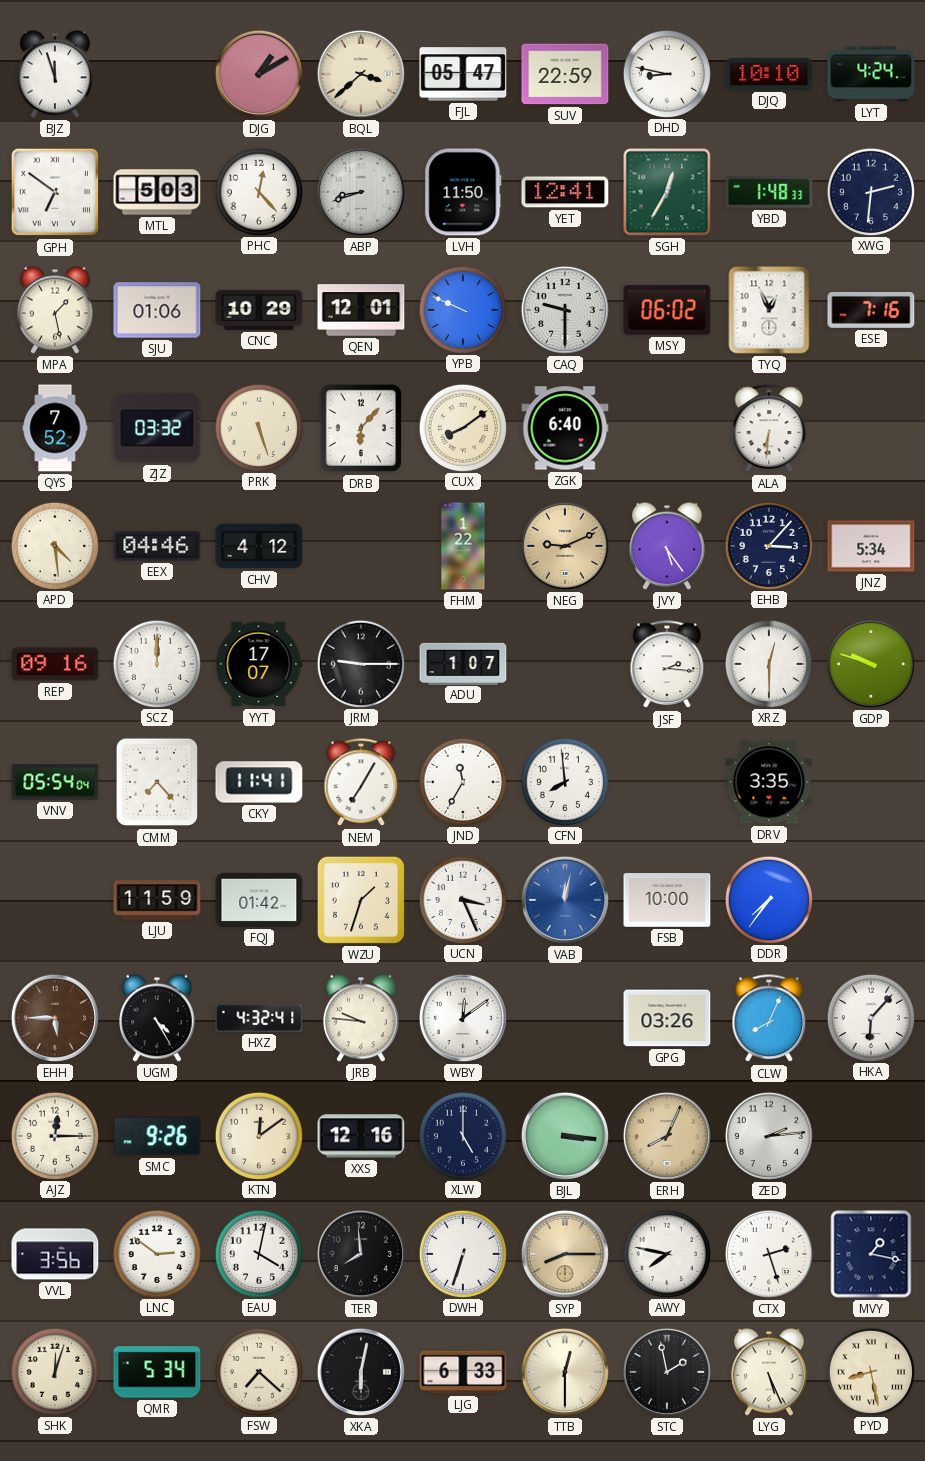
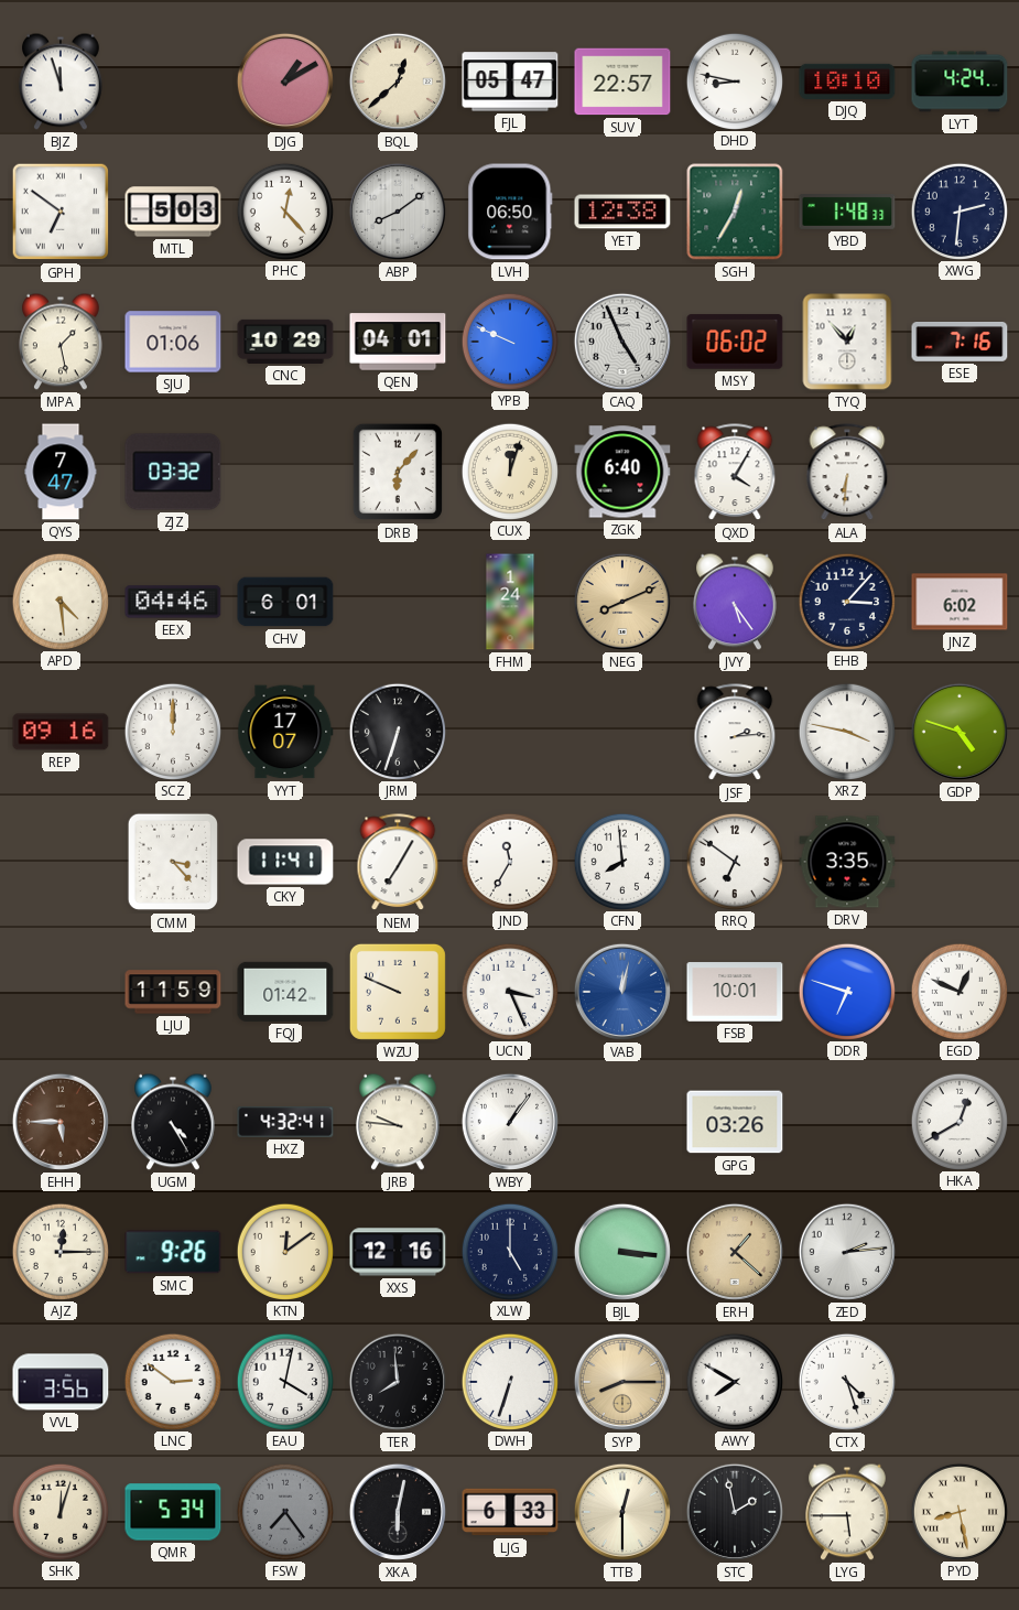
BQL: 3:38 -> 12:38
SUV: 22:59 -> 22:57
ABP: 8:42 -> 8:09
LVH: 11:50 -> 06:50
YET: 12:41 -> 12:38
QEN: 12:01 -> 04:01
CAQ: 9:30 -> 4:56
TYQ: 12:56 -> 12:53
QYS: 7:52 -> 7:47
PRK: 5:27 -> none
CUX: 8:09 -> 12:03
QXD: none -> 4:05
CHV: 4:12 -> 6:01
FHM: 1:22 -> 1:24
NEG: 9:11 -> 8:11
JNZ: 5:34 -> 6:02
JRM: 9:15 -> 6:33
ADU: 1:07 -> none
JSF: 2:16 -> 2:14
XRZ: 12:30 -> 3:47
GDP: 9:48 -> 4:48
VNV: 05:54 -> none
CMM: 7:23 -> 3:23
RRQ: none -> 6:51
WZU: 1:33 -> 9:49
FSB: 10:00 -> 10:01
DDR: 7:36 -> 6:48
EGD: none -> 12:49
WBY: 12:09 -> 1:06
CLW: 8:04 -> none
HKA: 6:07 -> 12:40
ERH: 8:04 -> 1:22
AWY: 7:47 -> 7:50
CTX: 2:27 -> 4:27
MVY: 1:17 -> none
FSW: 7:22 -> 7:24
FSW dial: cream -> grey
LYG: 5:26 -> 5:45
